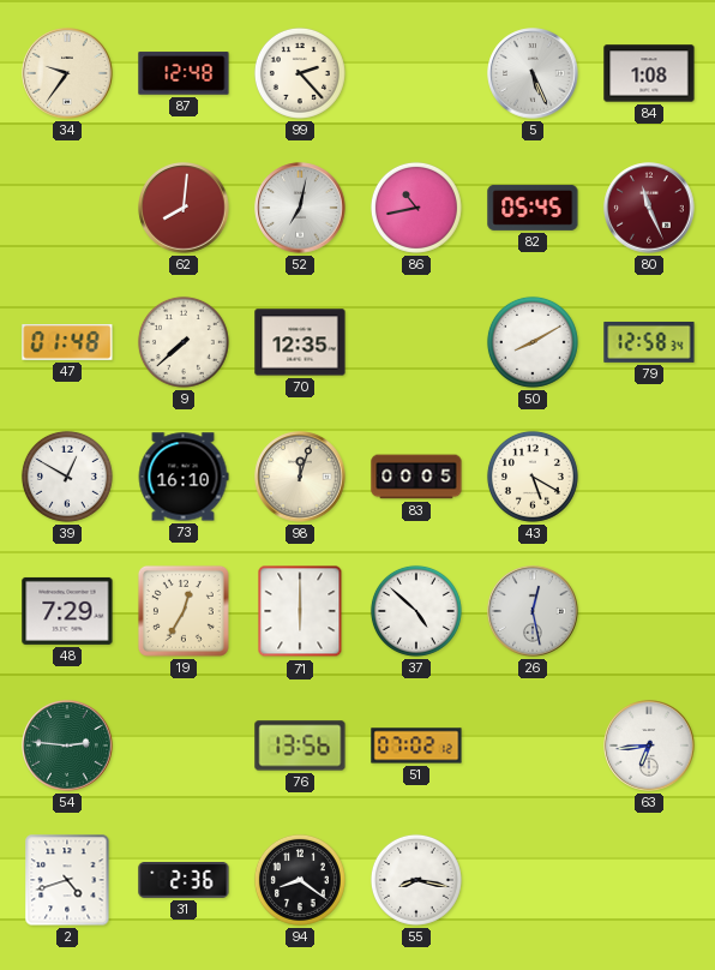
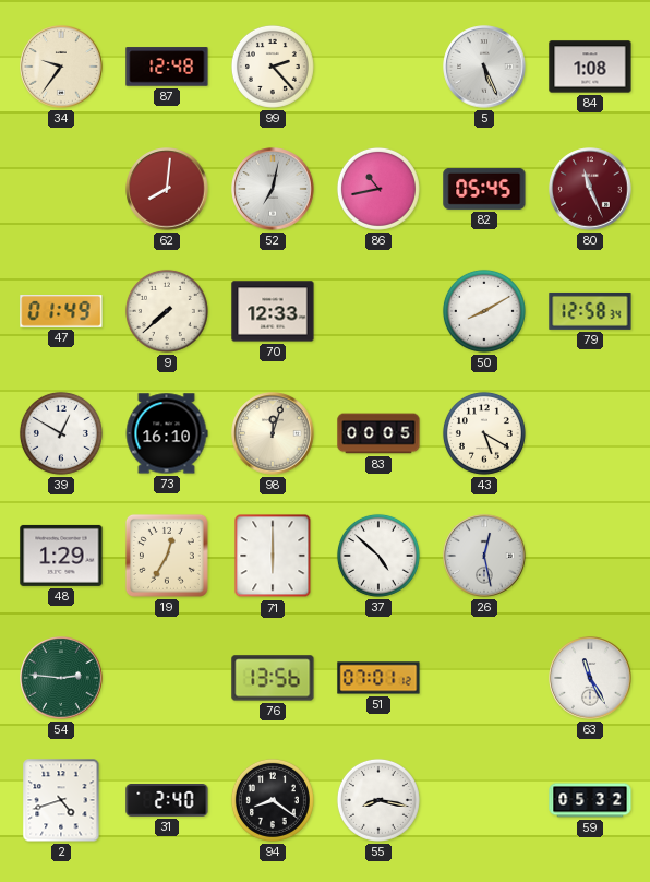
47: 01:48 -> 01:49
70: 12:35 -> 12:33
48: 7:29 -> 1:29
51: 07:02 -> 07:01
63: 6:44 -> 11:25
31: 2:36 -> 2:40
59: none -> 05:32
